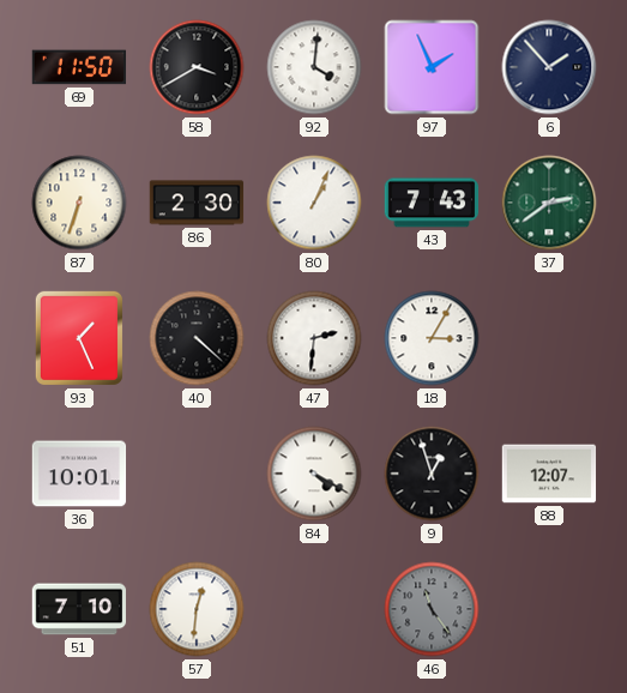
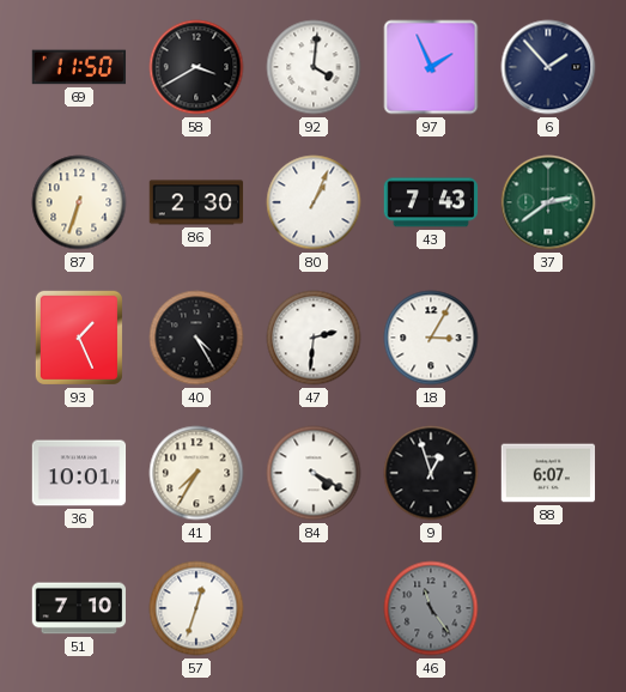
40: 4:22 -> 4:25
41: none -> 7:35
88: 12:07 -> 6:07
57: 12:31 -> 12:33
